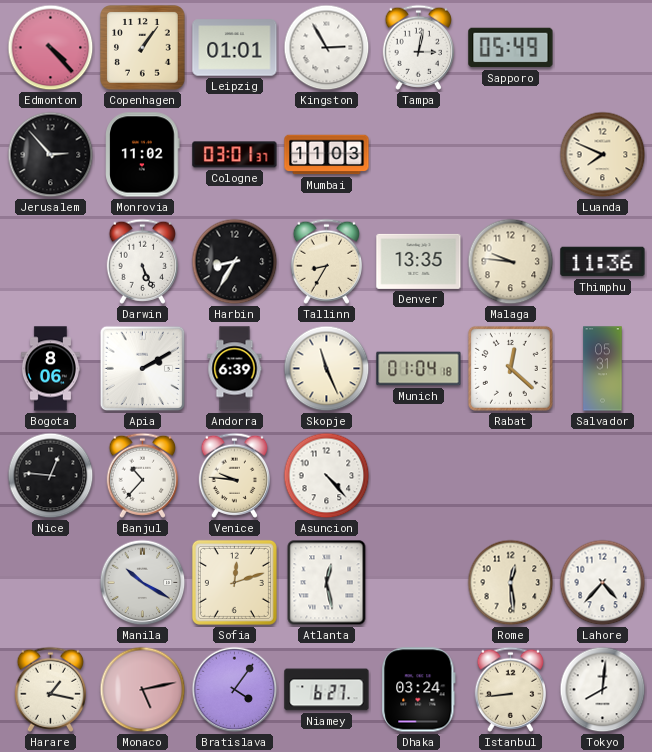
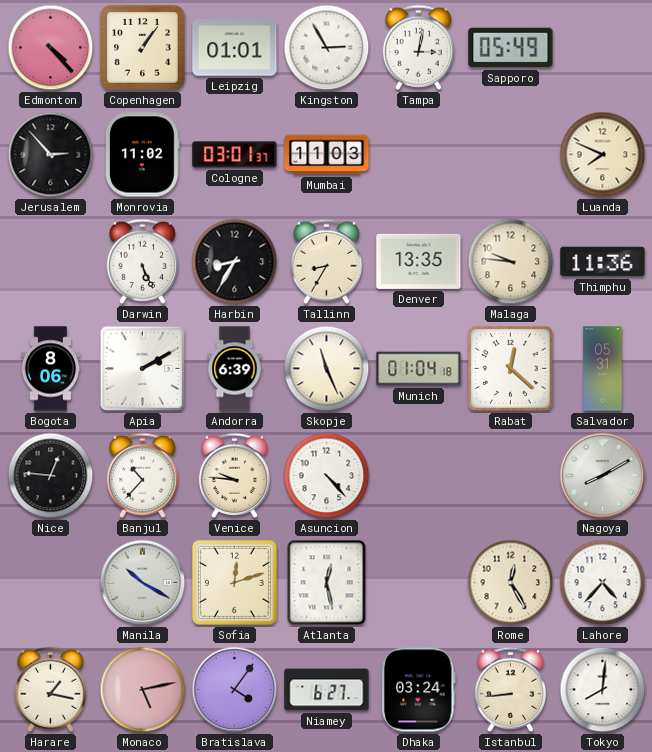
Nagoya: none -> 8:10
Rome: 12:29 -> 12:25
